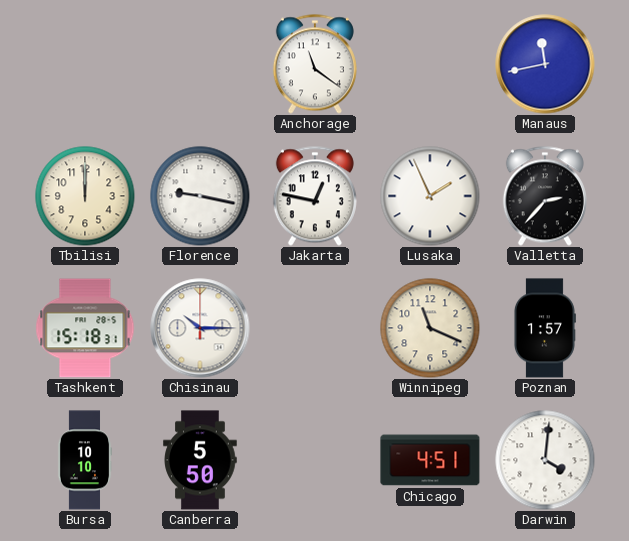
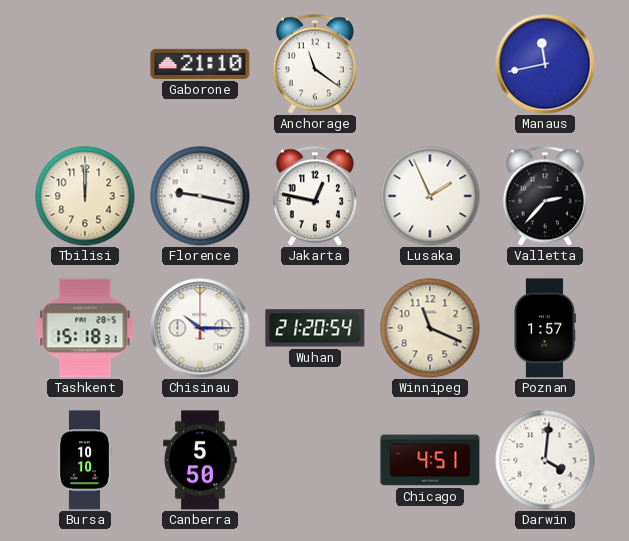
Gaborone: none -> 21:10
Wuhan: none -> 21:20
